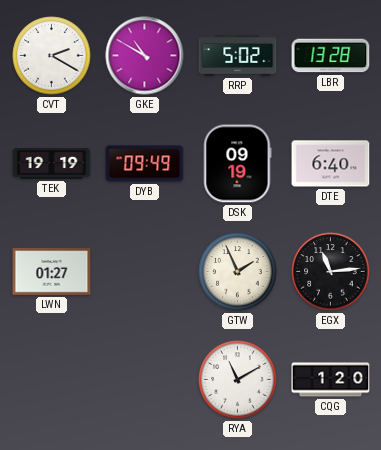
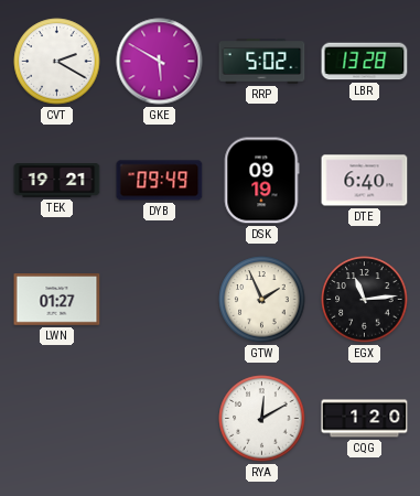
GKE: 10:50 -> 5:50
TEK: 19:19 -> 19:21
RYA: 11:10 -> 12:10
